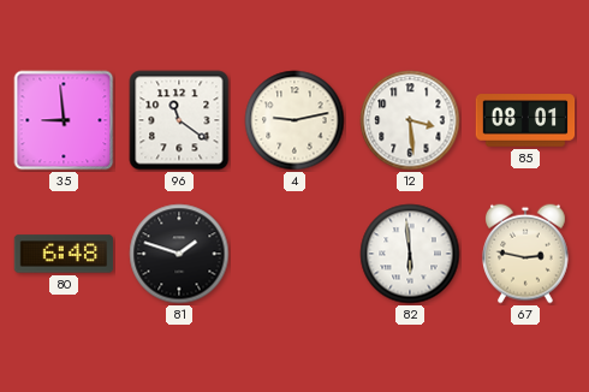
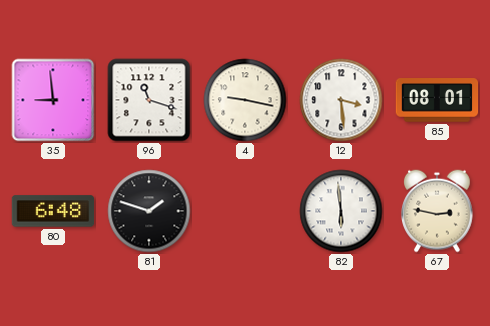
96: 11:21 -> 11:18
4: 9:13 -> 9:17
